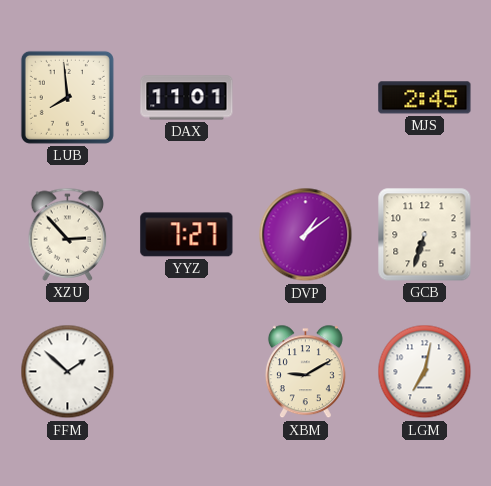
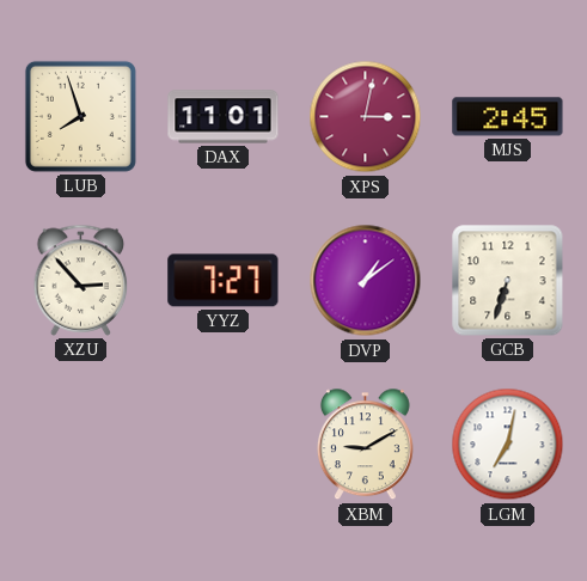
LUB: 7:59 -> 7:57
XPS: none -> 3:02
FFM: 1:52 -> none
